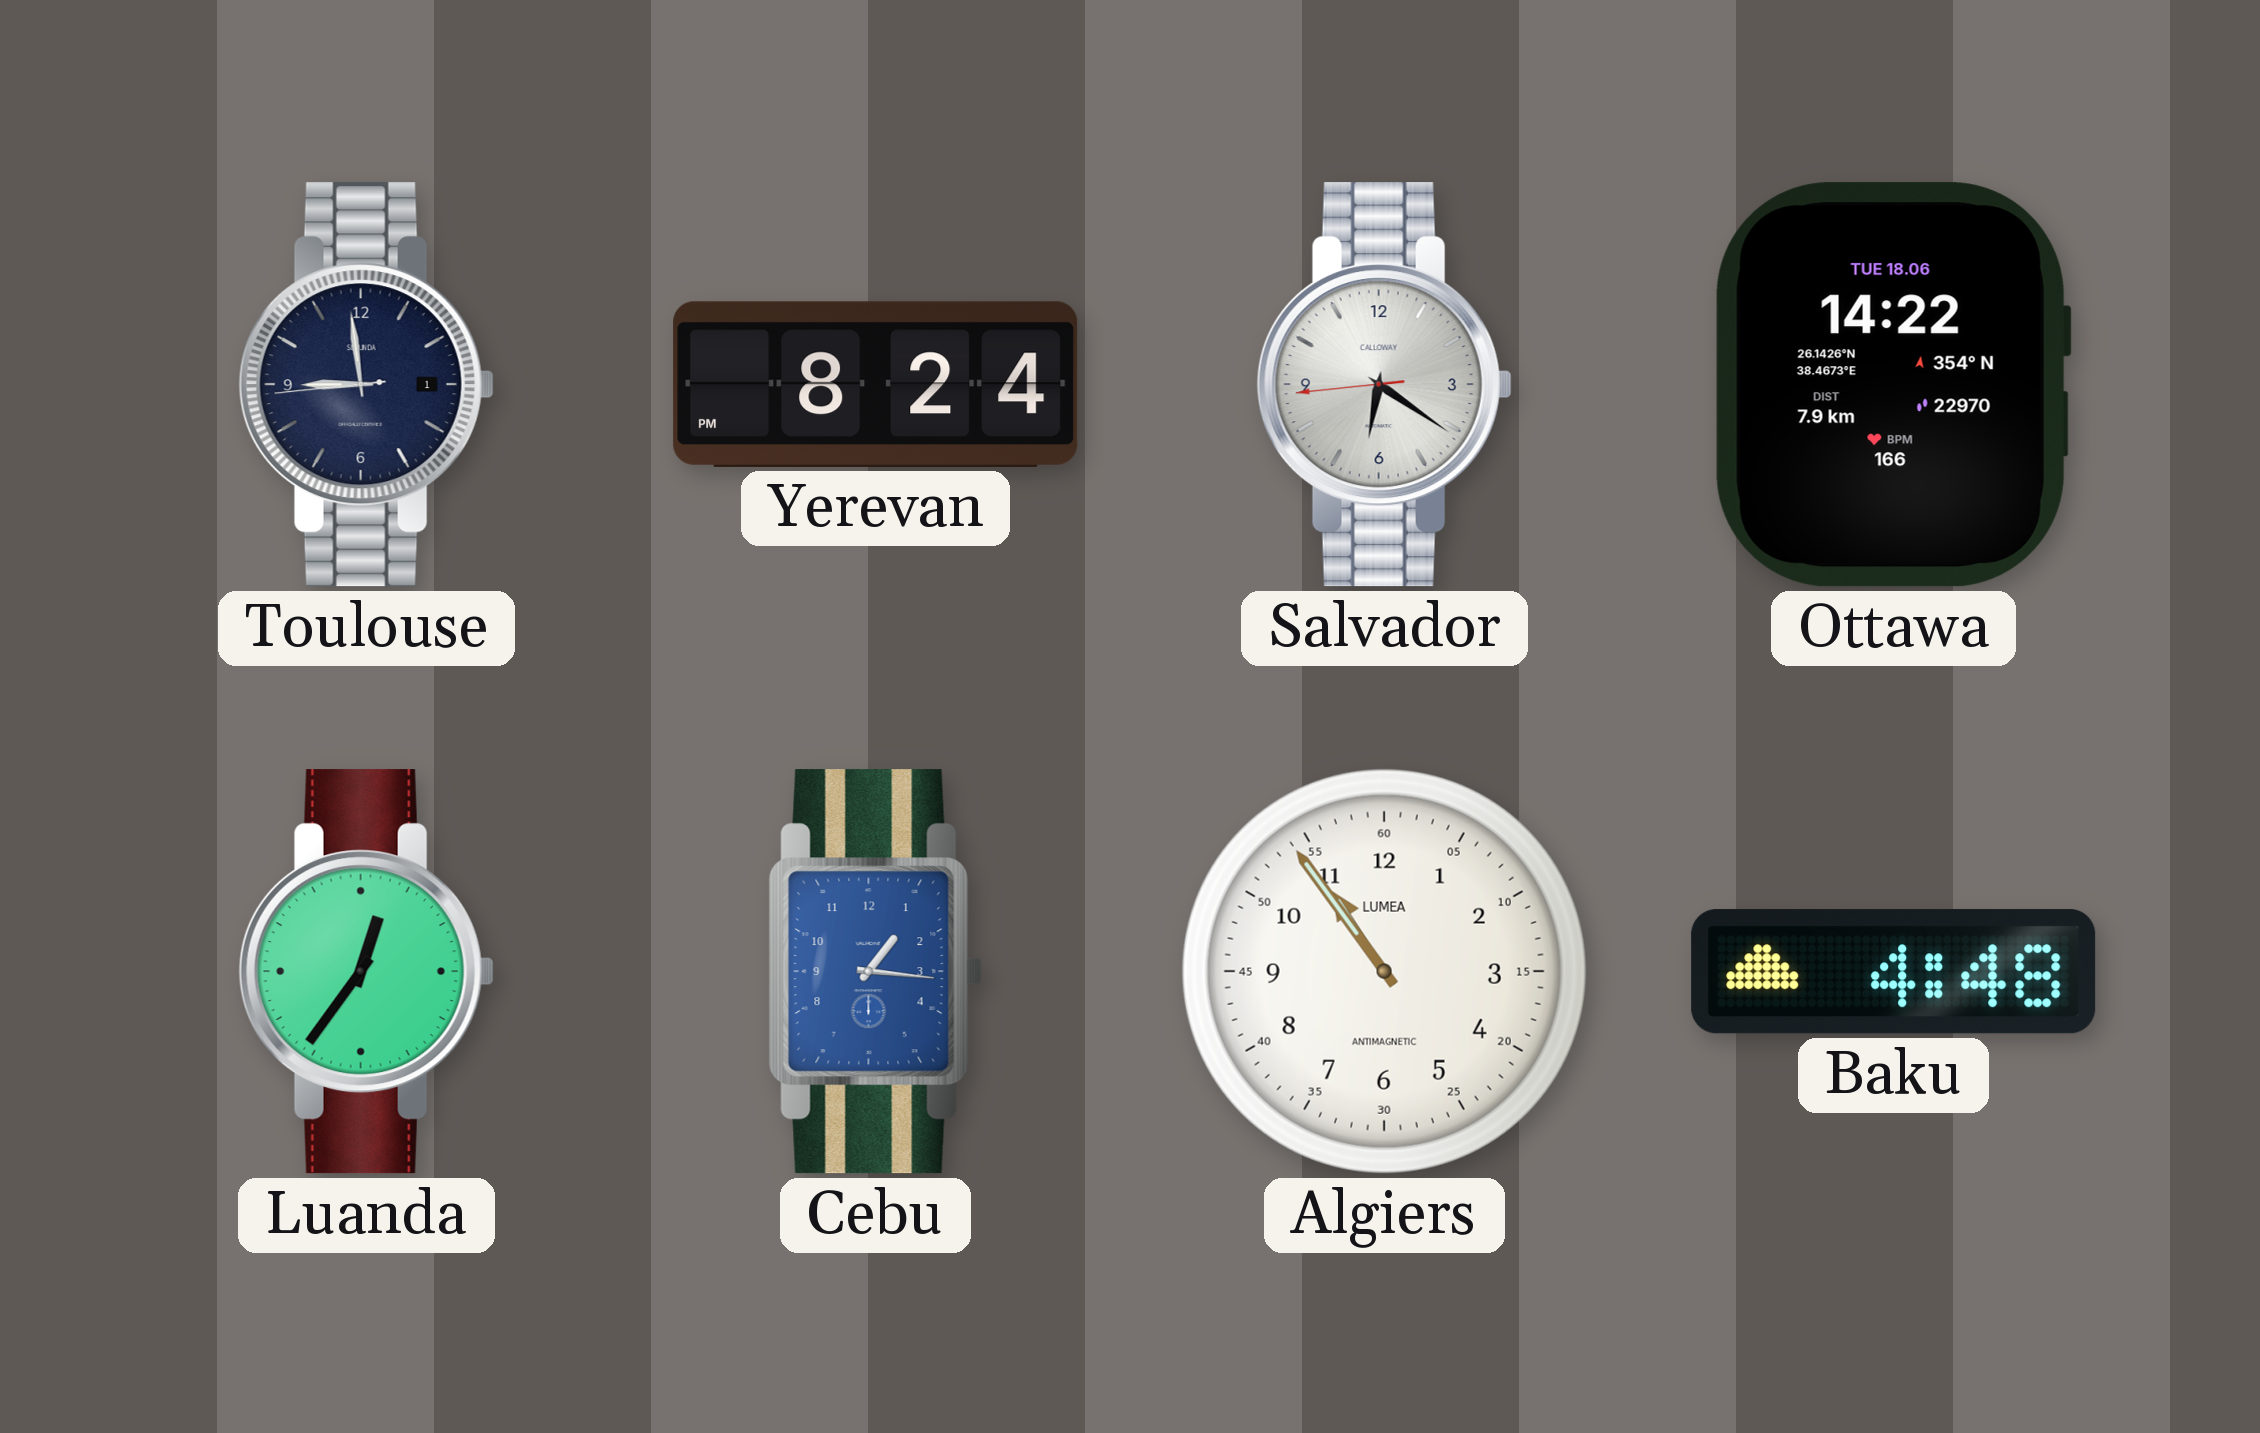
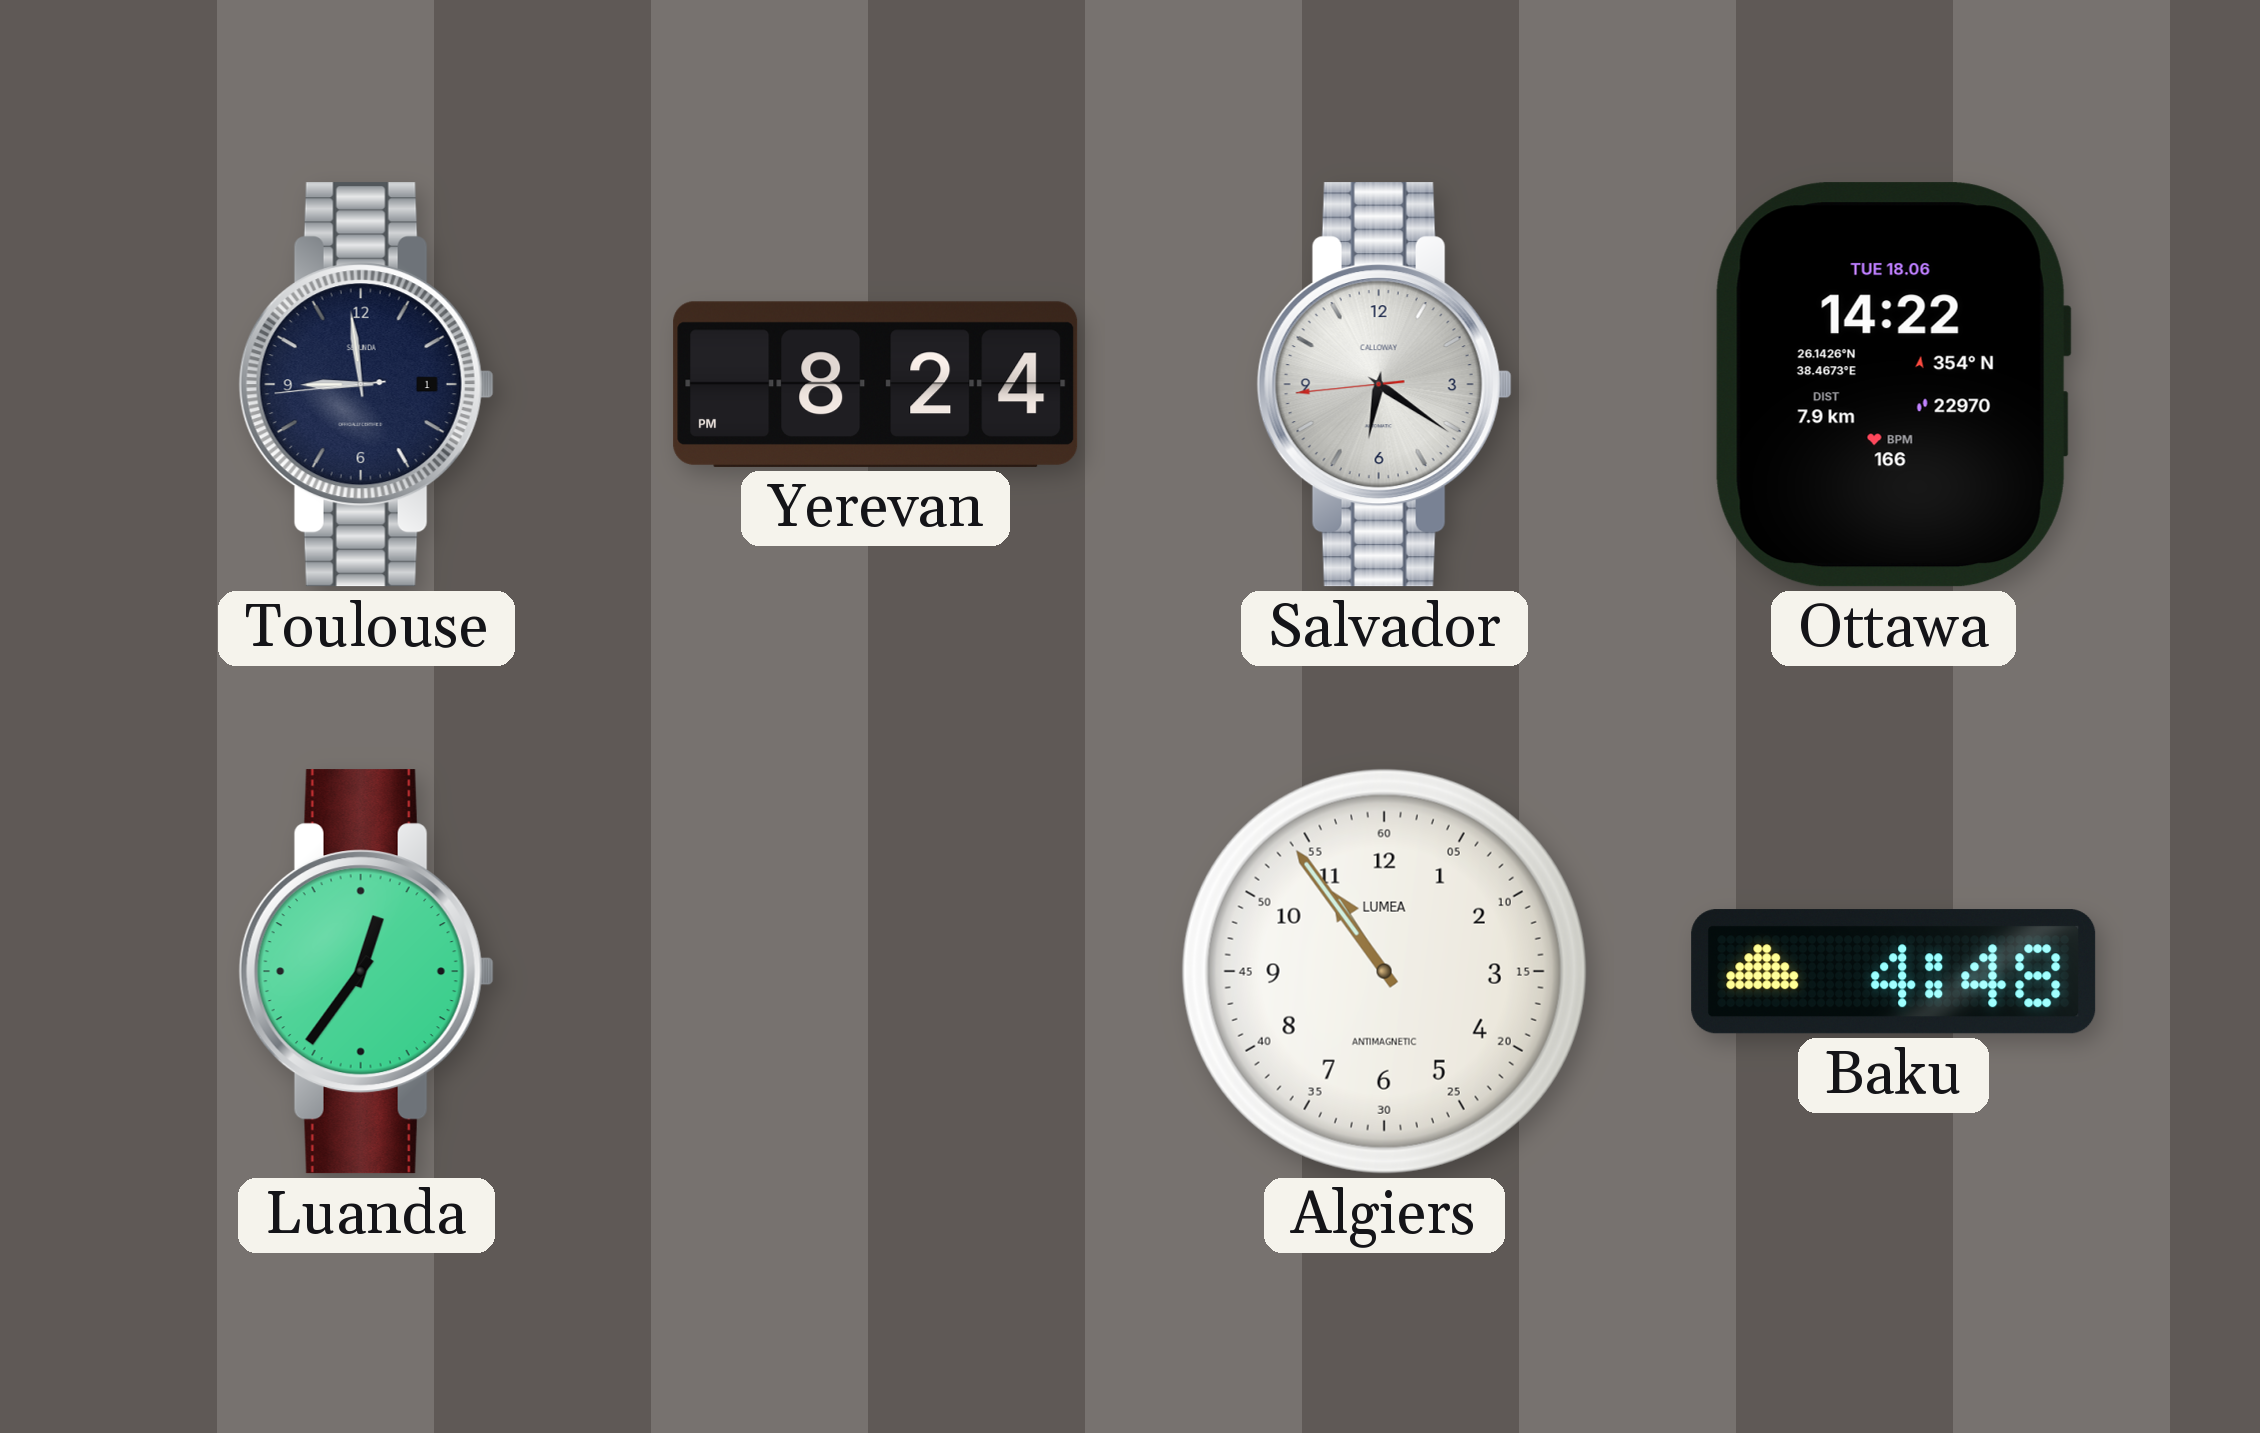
Cebu: 1:16 -> none
